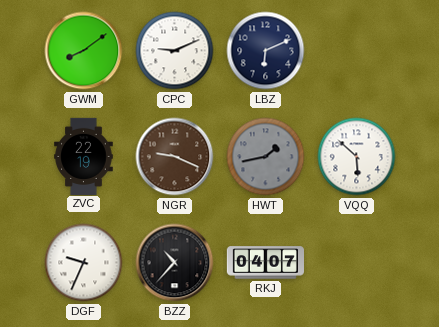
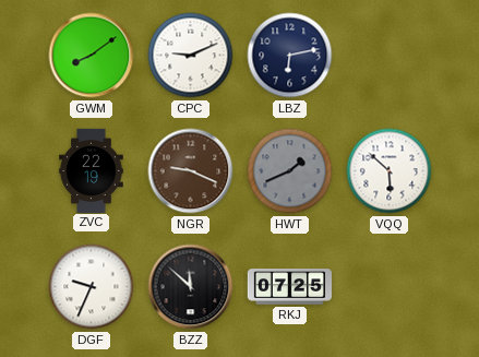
LBZ: 6:11 -> 6:13
HWT: 1:43 -> 1:41
BZZ: 10:37 -> 11:52
RKJ: 04:07 -> 07:25
